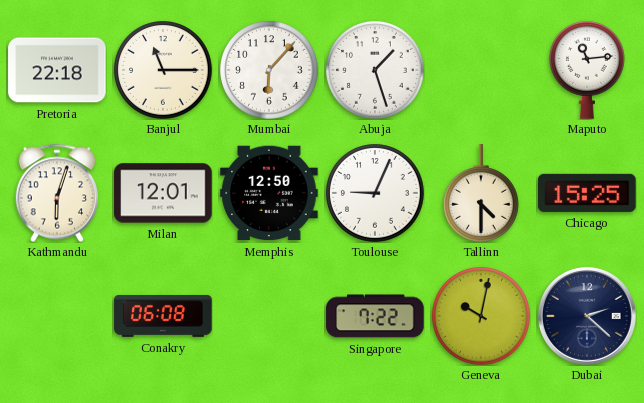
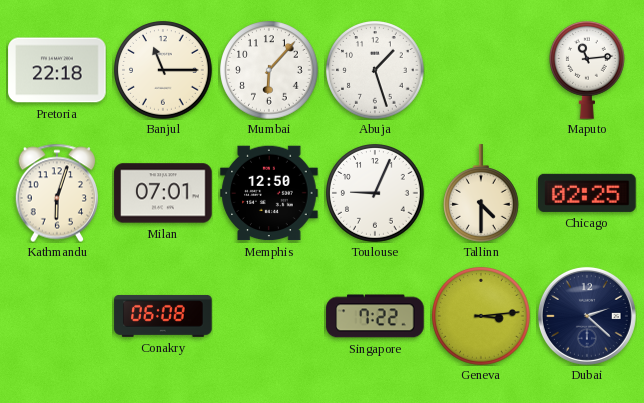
Milan: 12:01 -> 07:01
Chicago: 15:25 -> 02:25
Geneva: 10:02 -> 3:14
